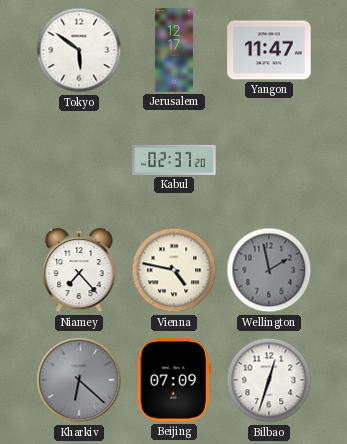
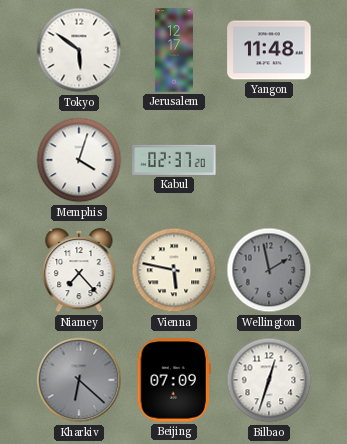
Yangon: 11:47 -> 11:48
Memphis: none -> 4:03
Vienna: 4:47 -> 5:47
